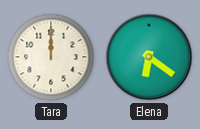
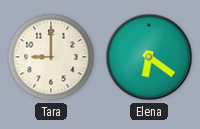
Tara: 12:00 -> 9:00
